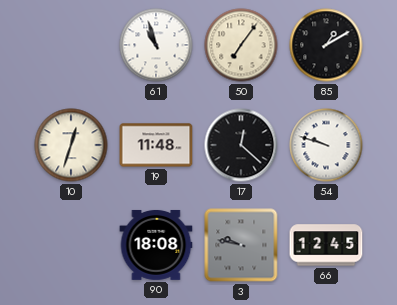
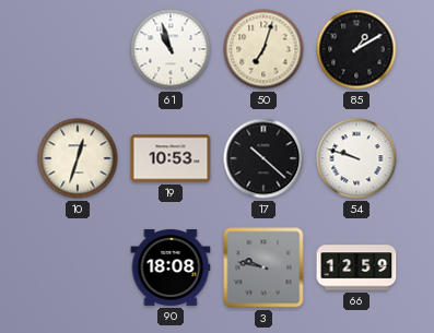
50: 7:06 -> 7:03
19: 11:48 -> 10:53
17: 12:22 -> 10:22
66: 12:45 -> 12:59
